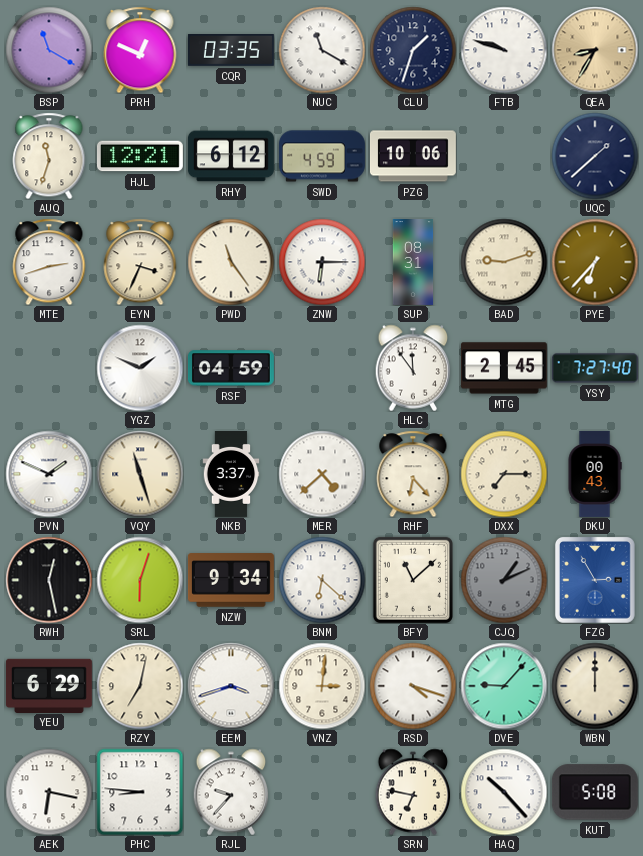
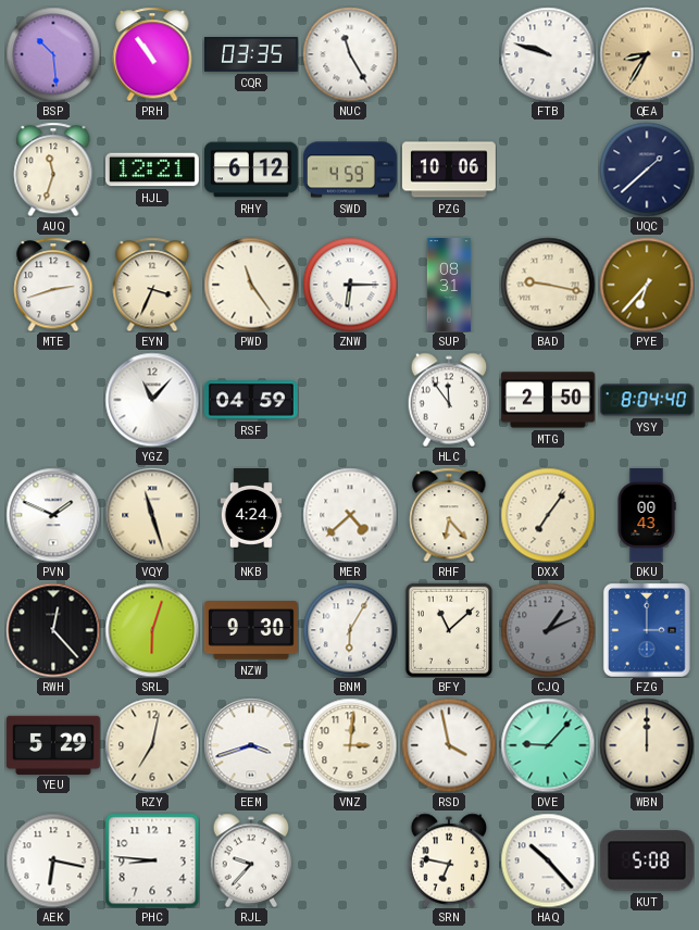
BSP: 11:20 -> 10:29
PRH: 12:49 -> 10:54
NUC: 11:20 -> 11:25
CLU: 1:33 -> none
BAD: 9:12 -> 9:17
YGZ: 1:49 -> 11:07
MTG: 2:45 -> 2:50
YSY: 7:27 -> 8:04
NKB: 3:37 -> 4:24
DXX: 7:15 -> 7:06
RWH: 12:28 -> 12:23
NZW: 9:34 -> 9:30
BNM: 6:22 -> 6:05
FZG: 2:55 -> 3:00
YEU: 6:29 -> 5:29
RSD: 4:18 -> 3:58
